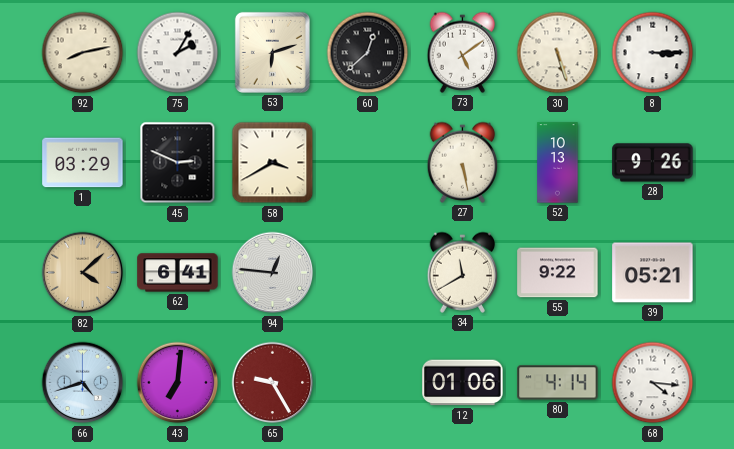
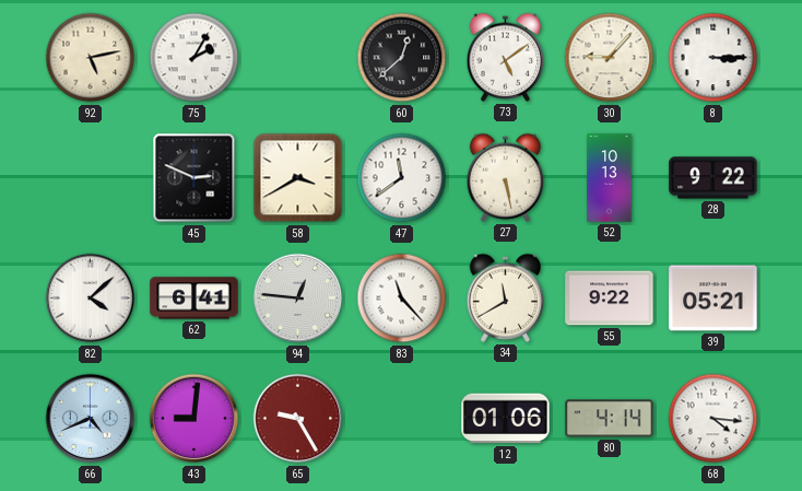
92: 8:13 -> 5:13
53: 6:12 -> none
30: 5:27 -> 9:07
1: 03:29 -> none
47: none -> 11:39
28: 9:26 -> 9:22
82 dial: champagne -> white
83: none -> 11:23
66: 4:42 -> 4:41
43: 7:01 -> 9:01
